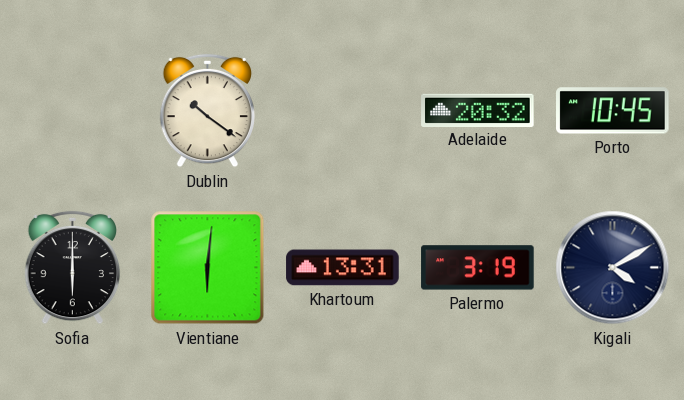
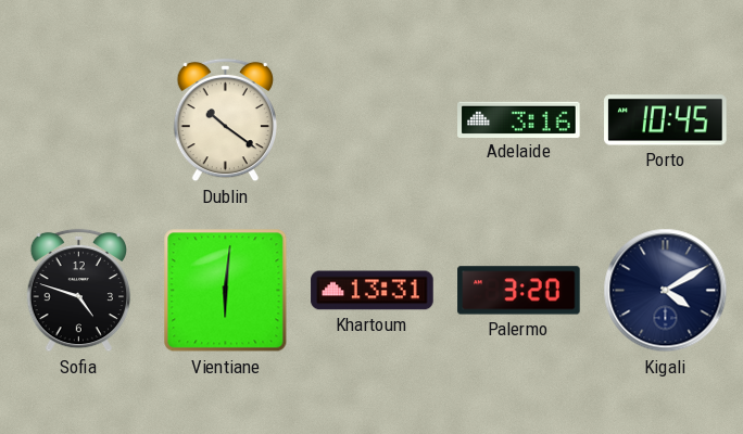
Adelaide: 20:32 -> 3:16
Sofia: 6:00 -> 4:48
Palermo: 3:19 -> 3:20
